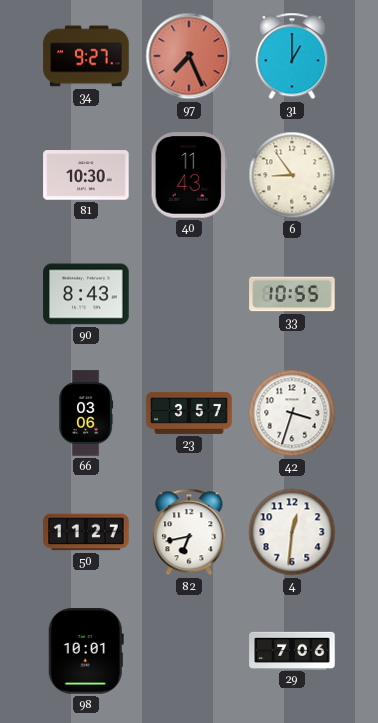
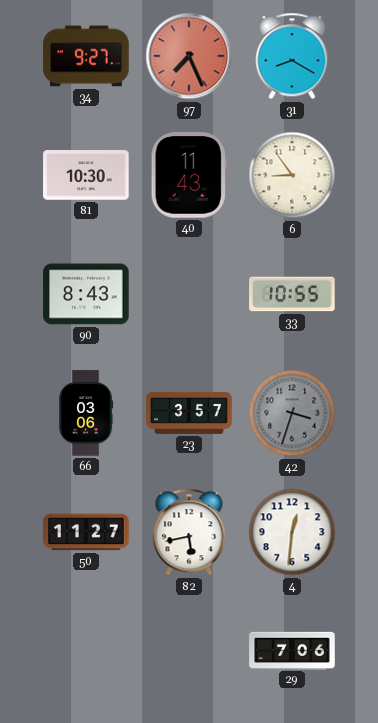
31: 1:00 -> 8:20
42 dial: white -> grey
82: 6:43 -> 5:43
98: 10:01 -> none
